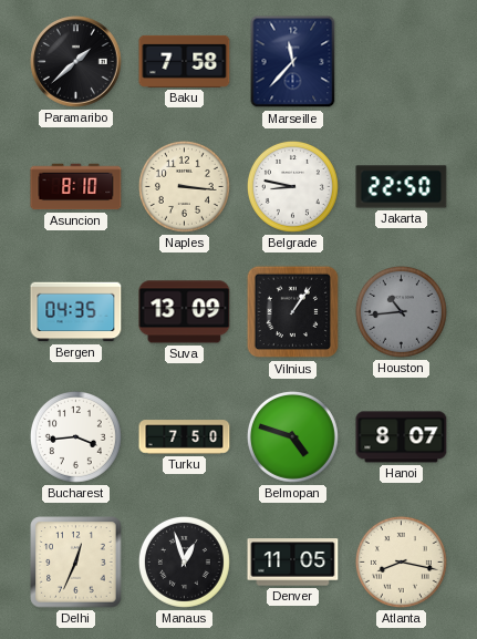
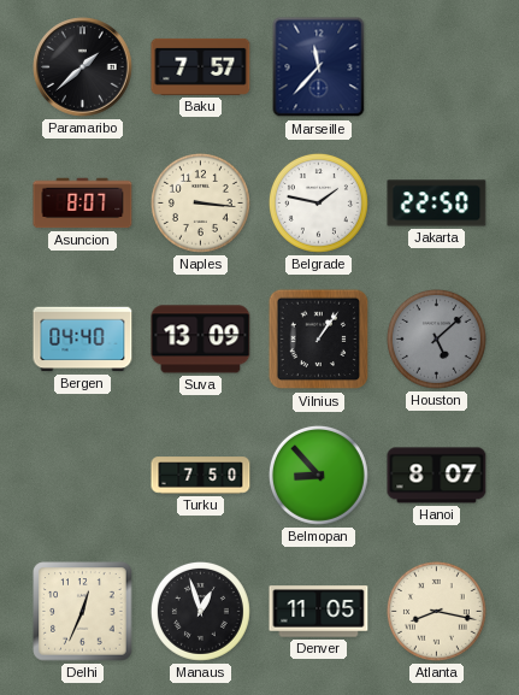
Baku: 7:58 -> 7:57
Asuncion: 8:10 -> 8:07
Belgrade: 8:47 -> 1:47
Bergen: 04:35 -> 04:40
Houston: 10:44 -> 5:08
Bucharest: 3:44 -> none
Belmopan: 4:48 -> 8:53
